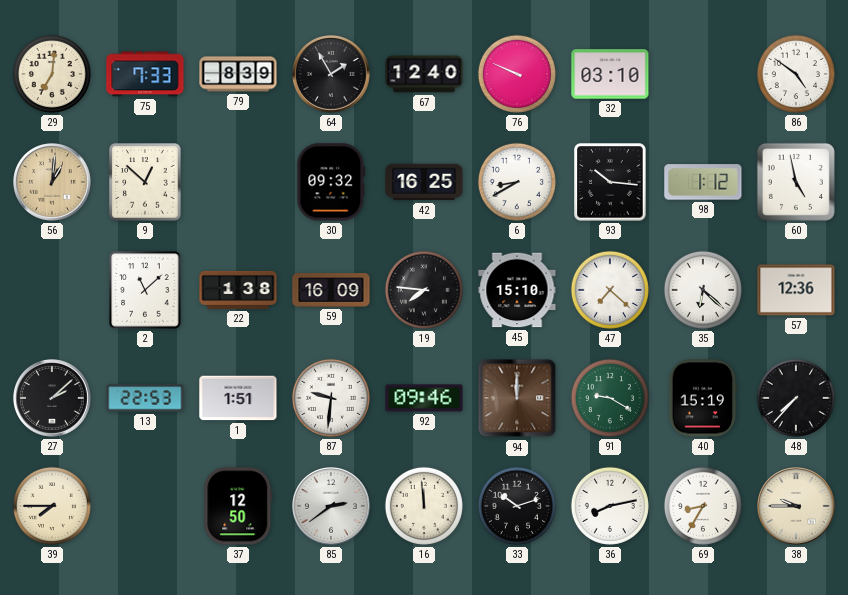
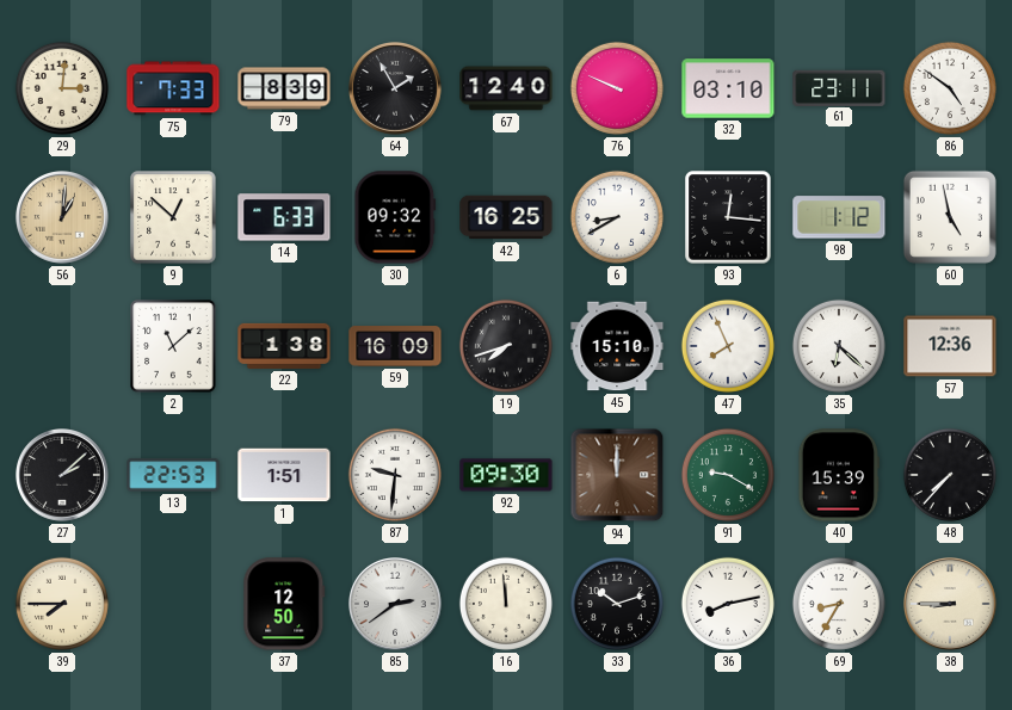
29: 7:01 -> 3:01
61: none -> 23:11
14: none -> 6:33
93: 10:16 -> 12:16
19: 7:46 -> 7:42
47: 7:22 -> 7:56
92: 09:46 -> 09:30
40: 15:19 -> 15:39
38: 9:45 -> 8:45
